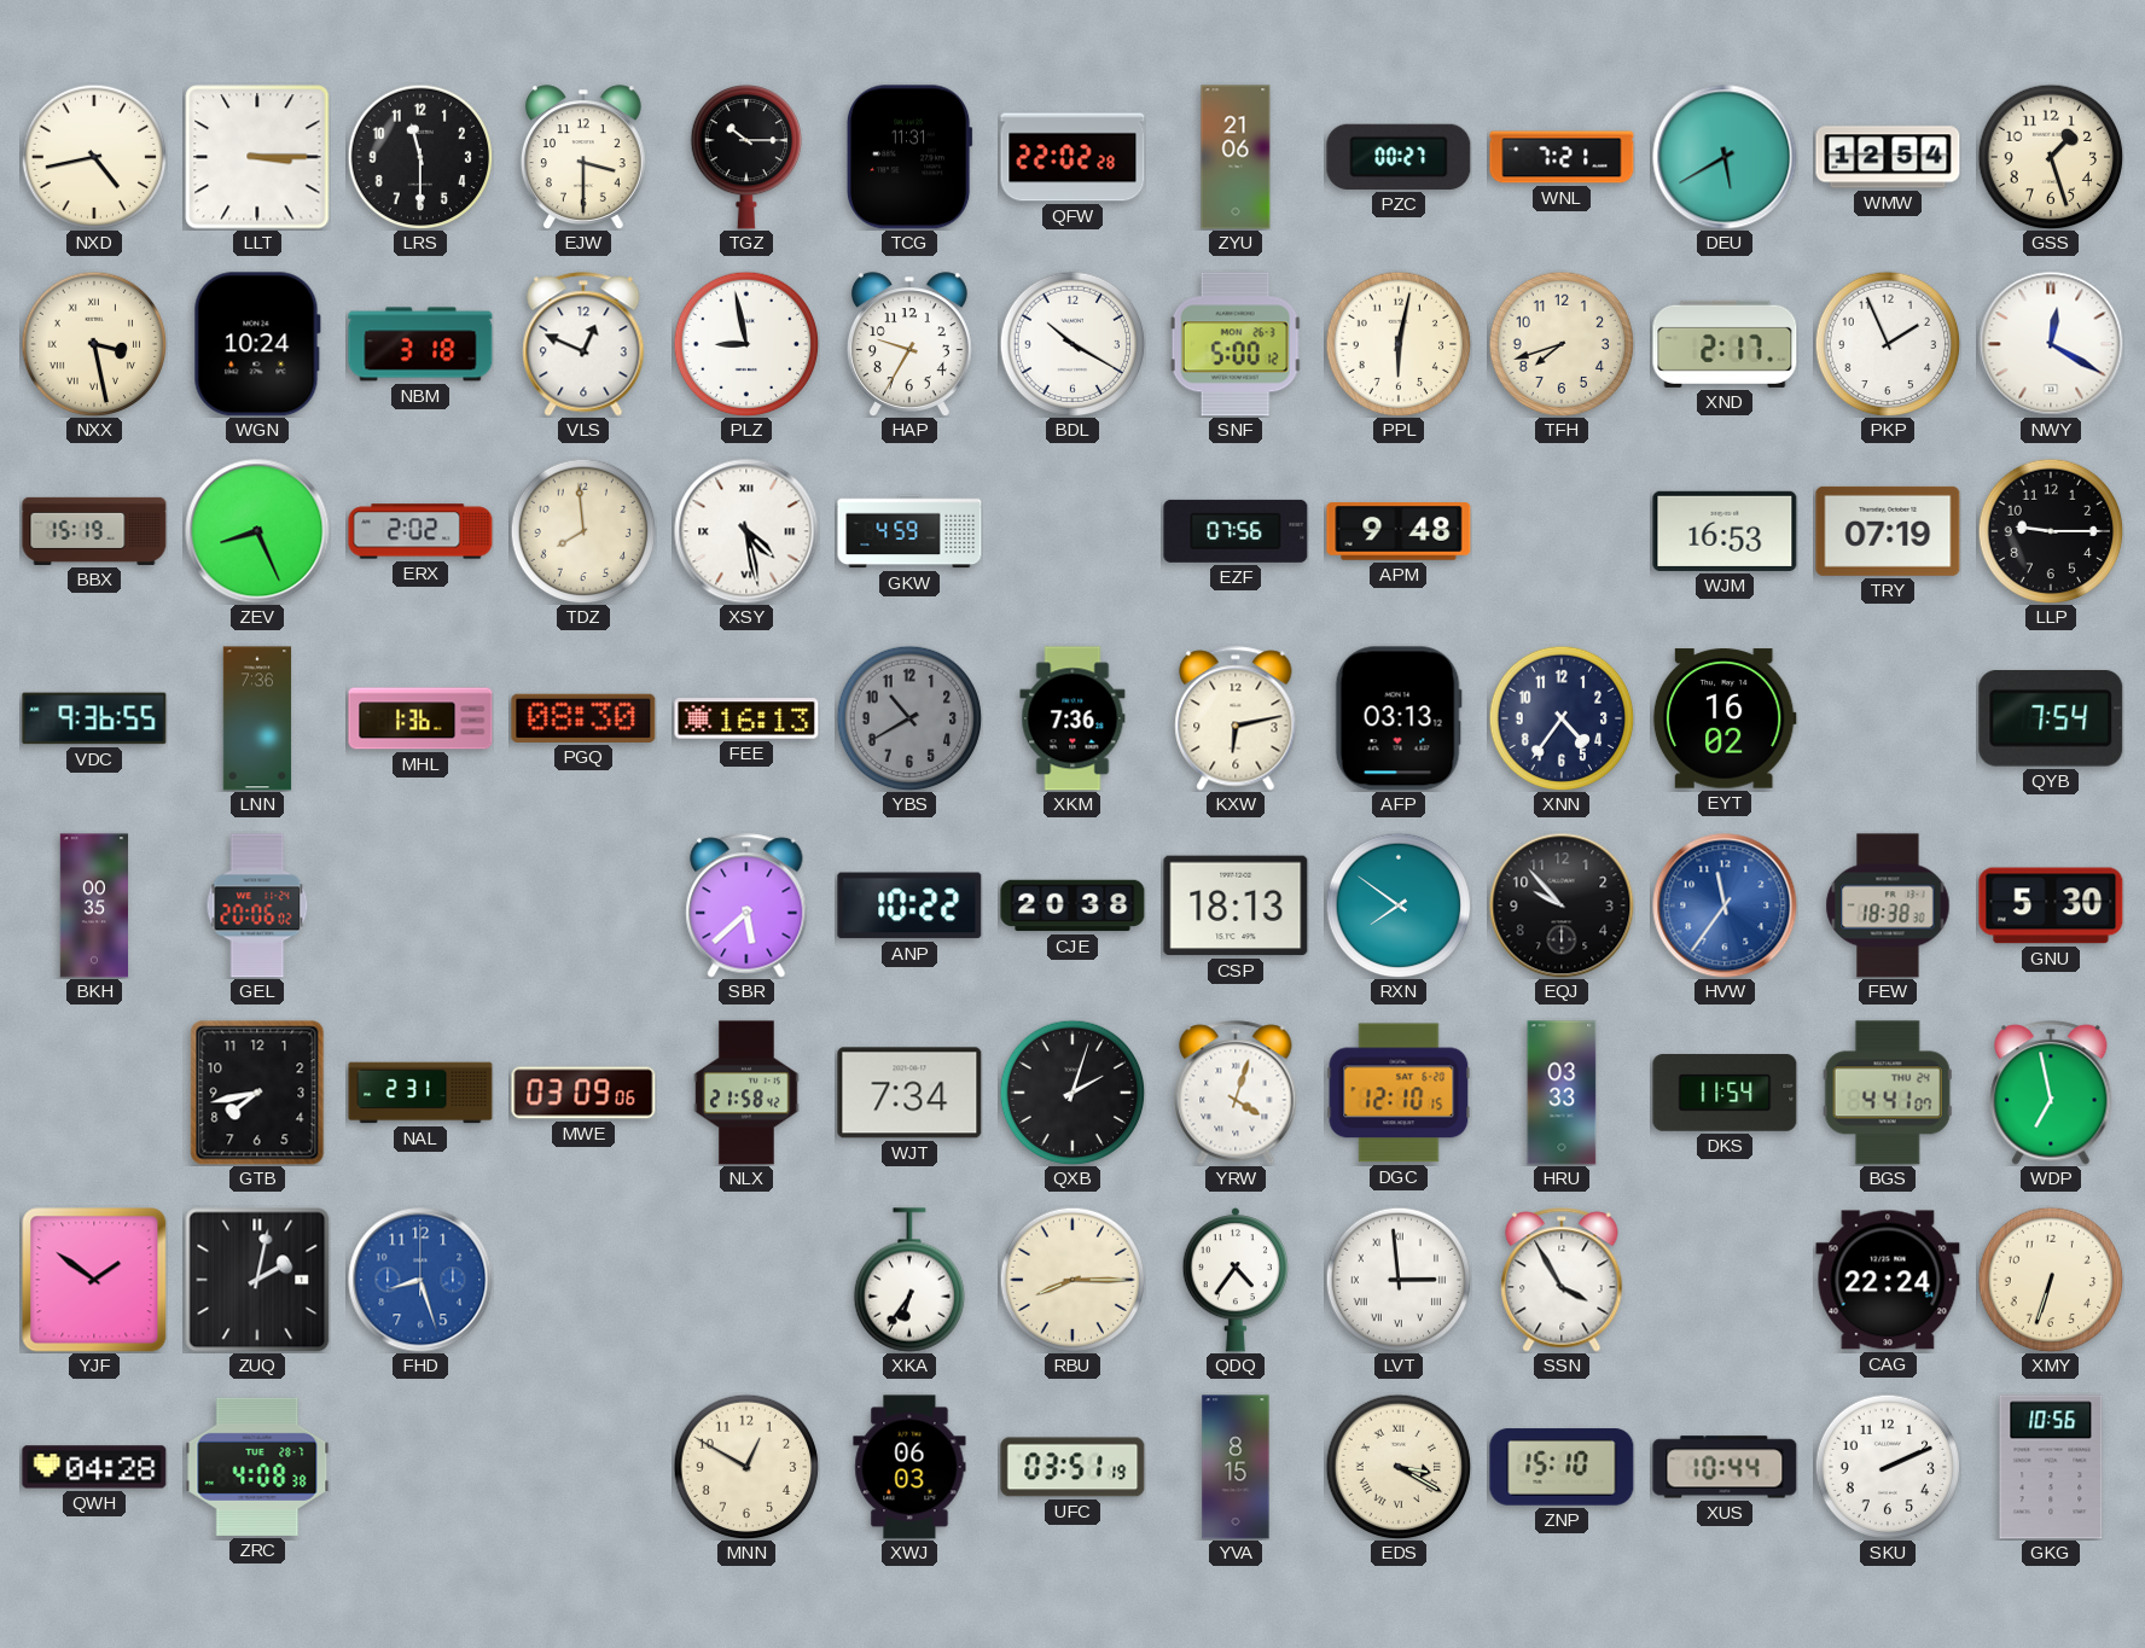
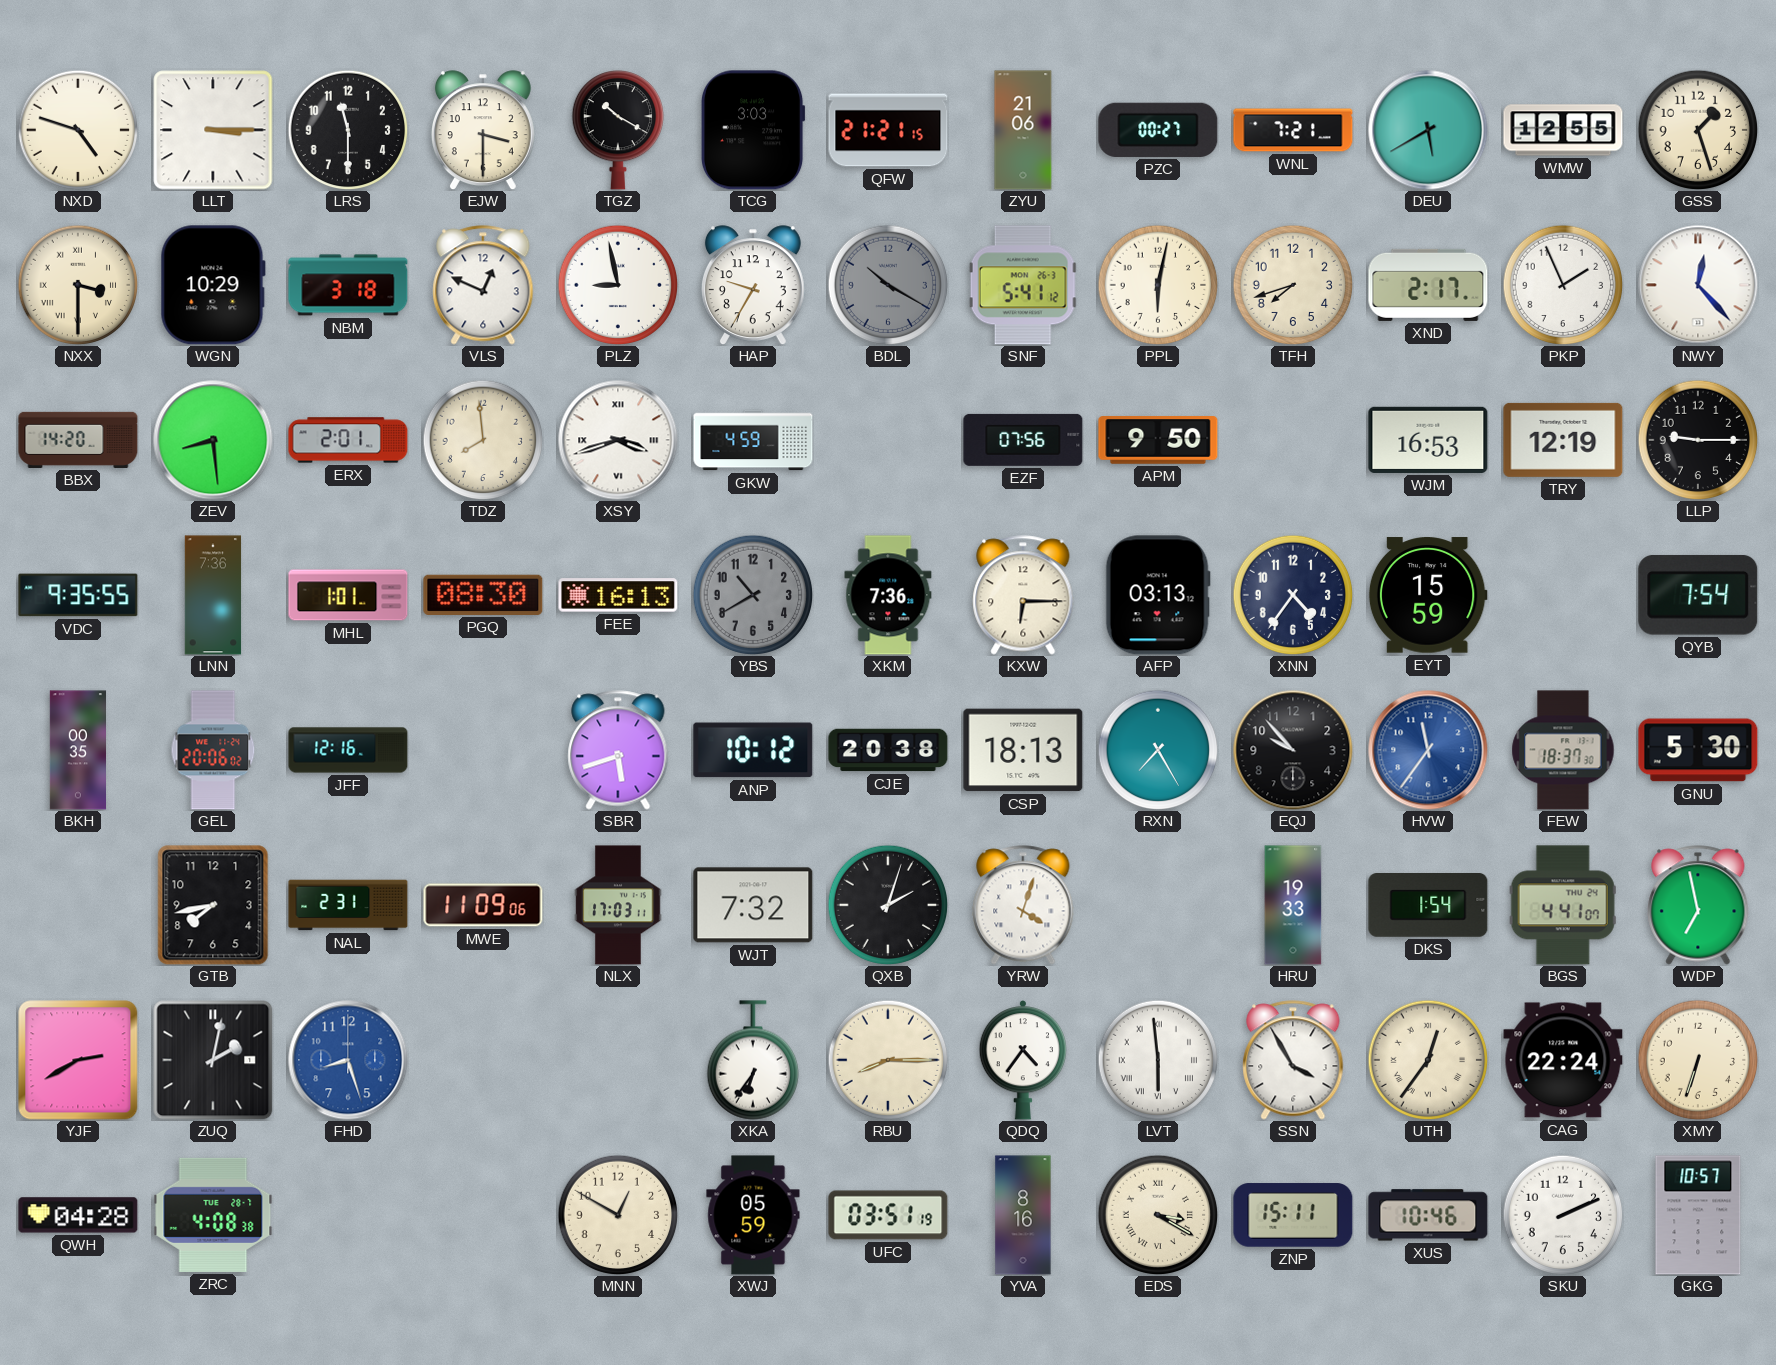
NXD: 4:43 -> 4:48
TGZ: 10:15 -> 10:20
TCG: 11:31 -> 3:03
QFW: 22:02 -> 21:21
WMW: 12:54 -> 12:55
NXX: 3:28 -> 3:30
WGN: 10:24 -> 10:29
BDL dial: white -> grey
SNF: 5:00 -> 5:41
NWY: 12:20 -> 12:23
BBX: 15:19 -> 14:20
ZEV: 8:26 -> 8:29
ERX: 2:02 -> 2:01
XSY: 4:28 -> 3:42
APM: 9:48 -> 9:50
TRY: 07:19 -> 12:19
VDC: 9:36 -> 9:35
MHL: 1:36 -> 1:01
KXW: 6:13 -> 6:15
EYT: 16:02 -> 15:59
JFF: none -> 12:16
SBR: 5:38 -> 5:42
ANP: 10:22 -> 10:12
RXN: 7:51 -> 7:25
FEW: 18:38 -> 18:37
MWE: 03:09 -> 11:09
NLX: 21:58 -> 17:03
WJT: 7:34 -> 7:32
DGC: 12:10 -> none
HRU: 03:33 -> 19:33
DKS: 11:54 -> 1:54
YJF: 1:51 -> 2:40
LVT: 2:59 -> 5:59
UTH: none -> 12:36
XWJ: 06:03 -> 05:59
YVA: 8:15 -> 8:16
ZNP: 15:10 -> 15:11
XUS: 10:44 -> 10:46
GKG: 10:56 -> 10:57
